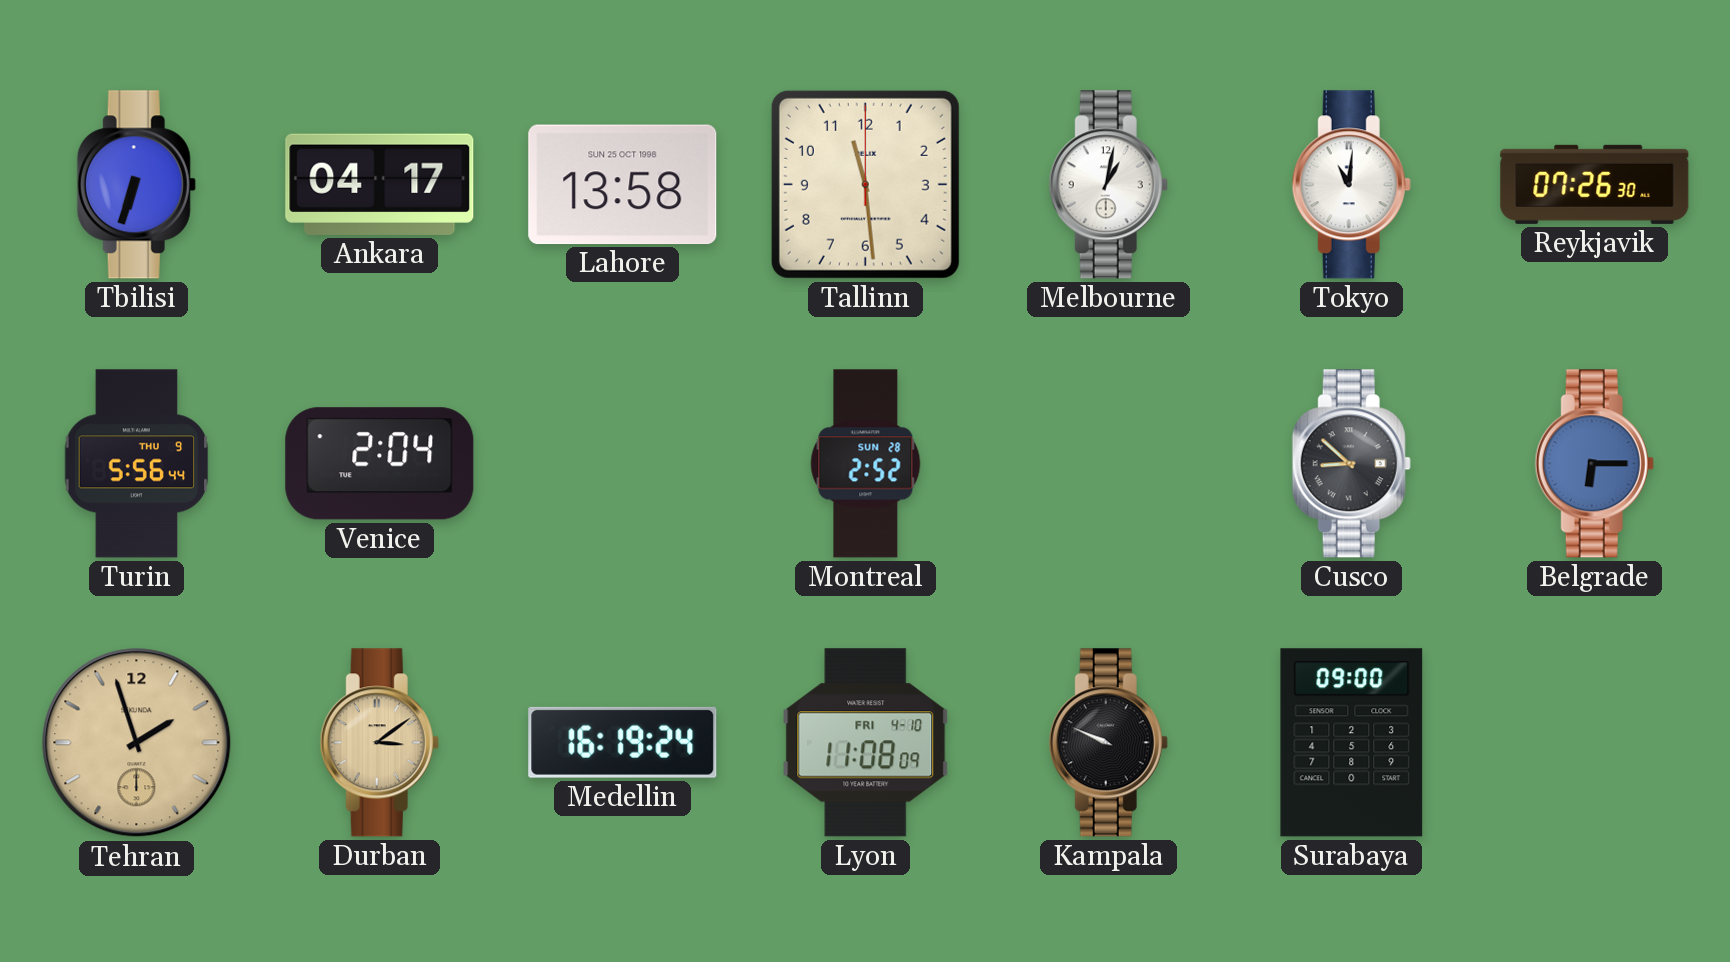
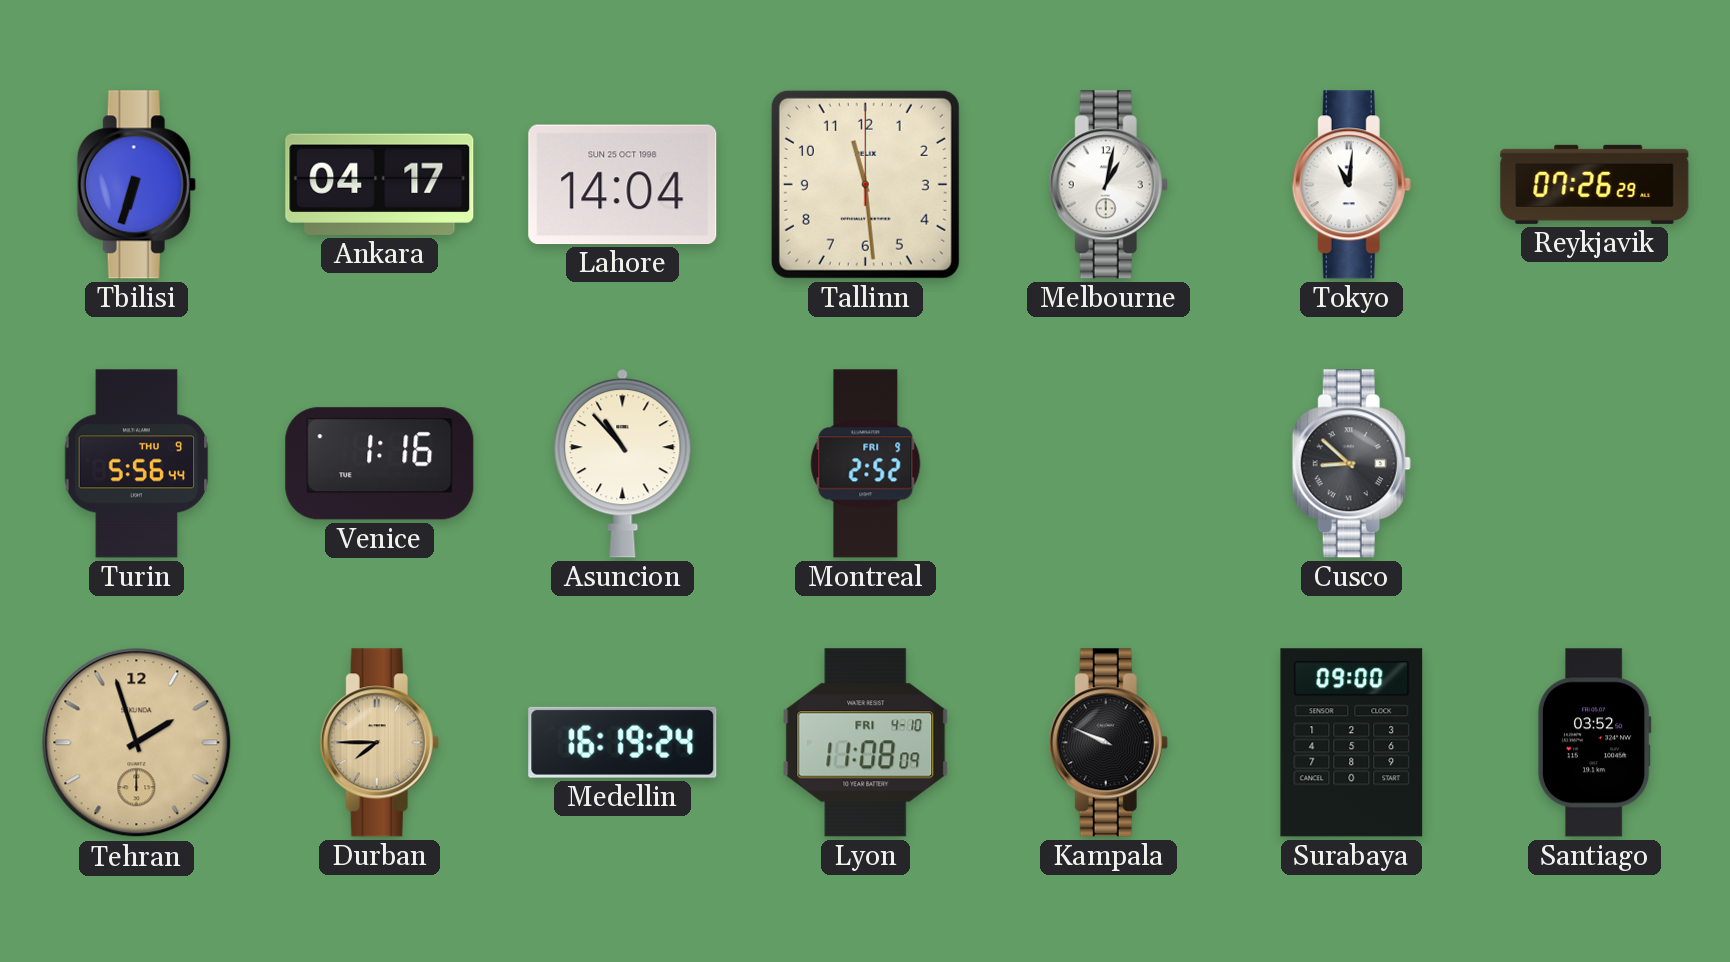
Lahore: 13:58 -> 14:04
Reykjavik: 07:26:30 -> 07:26:29
Venice: 2:04 -> 1:16
Asuncion: none -> 10:53
Montreal date: SUN 28 -> FRI 9
Belgrade: 6:15 -> none
Durban: 3:09 -> 7:45
Santiago: none -> 03:52
